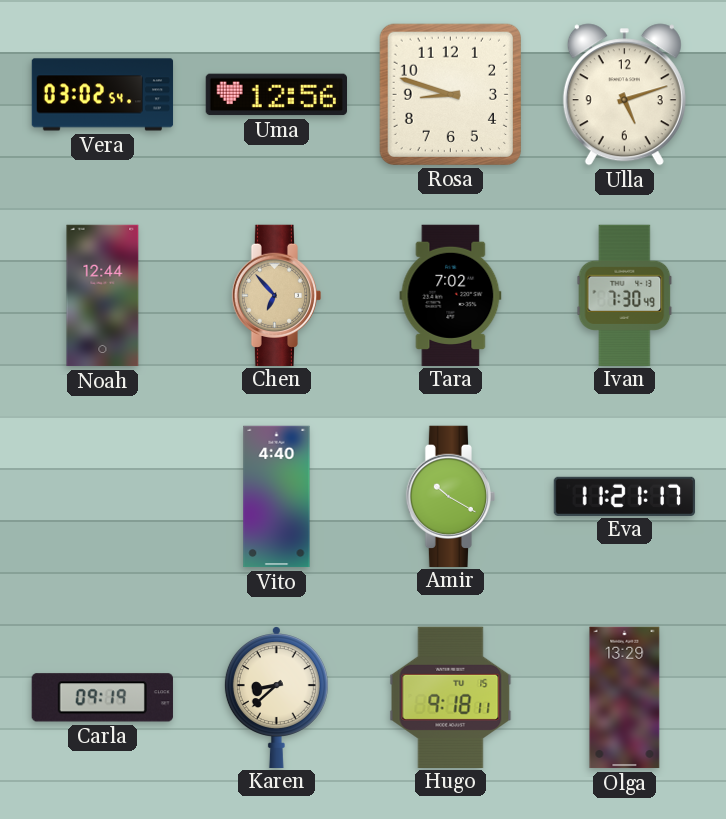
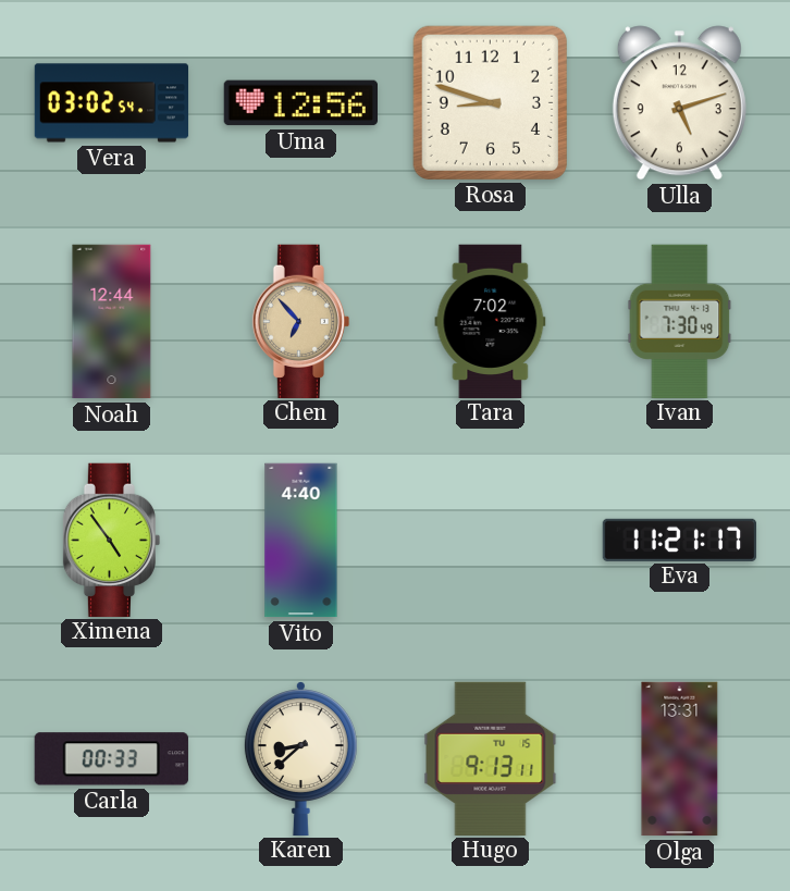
Ximena: none -> 4:54
Amir: 10:20 -> none
Carla: 09:19 -> 00:33
Hugo: 9:18 -> 9:13
Olga: 13:29 -> 13:31
